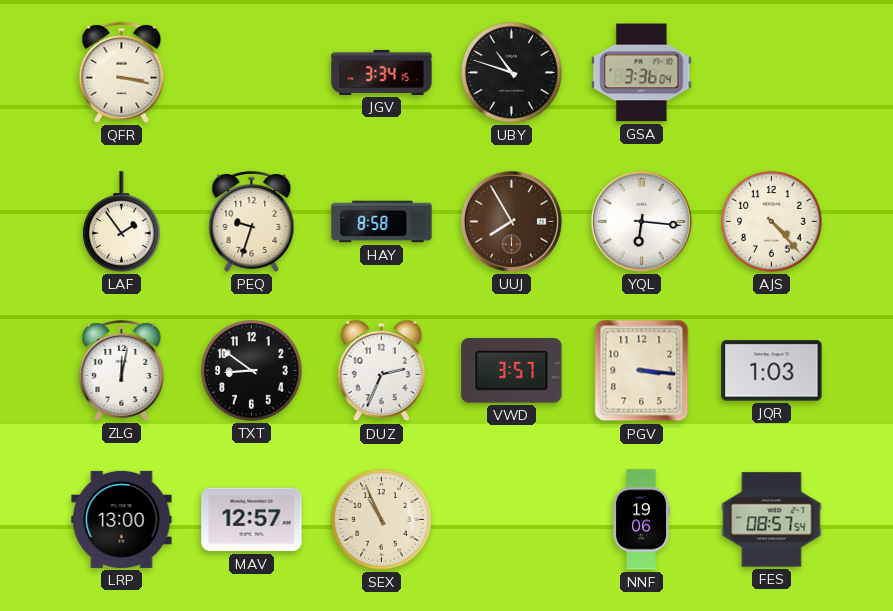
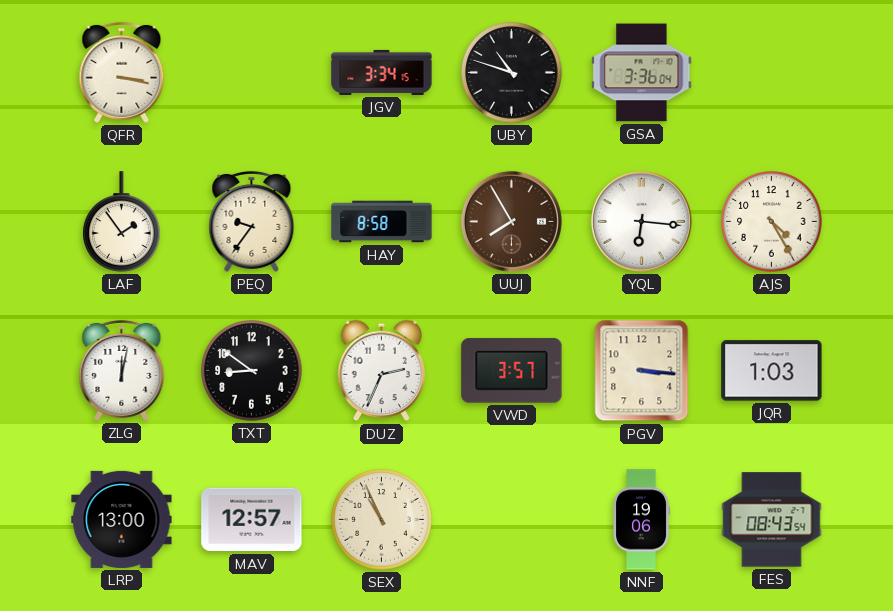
PEQ: 9:33 -> 9:36
AJS: 4:23 -> 4:25
FES: 08:57 -> 08:43
